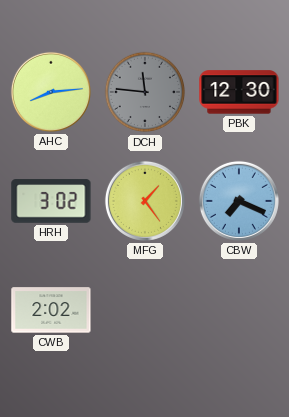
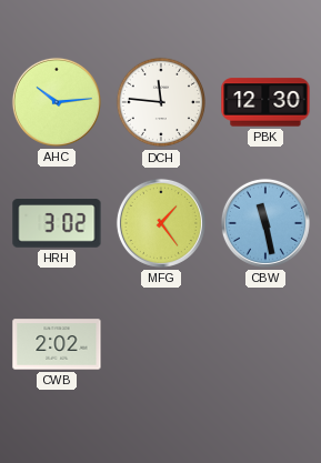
AHC: 8:14 -> 10:14
DCH dial: grey -> white
CBW: 7:19 -> 11:28
